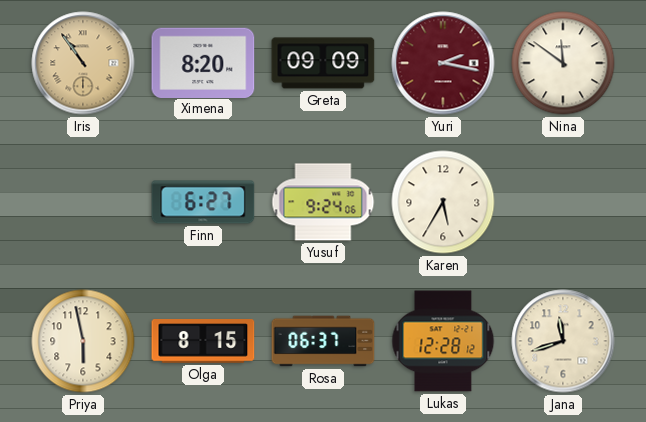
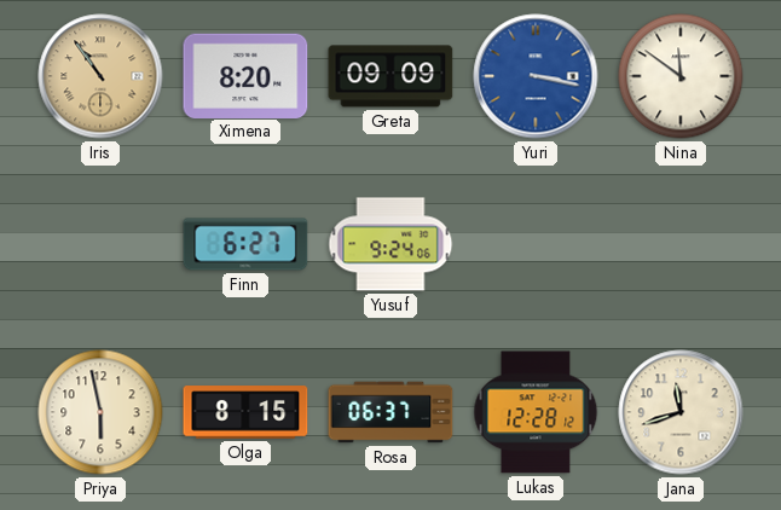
Yuri: 2:17 -> 3:17
Yuri dial: burgundy -> blue
Karen: 5:35 -> none
